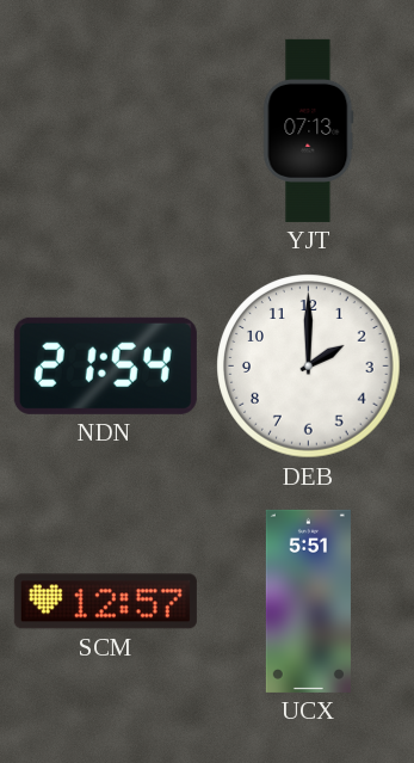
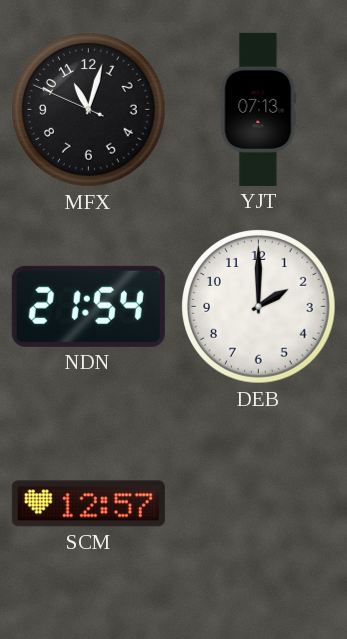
MFX: none -> 11:02
UCX: 5:51 -> none
